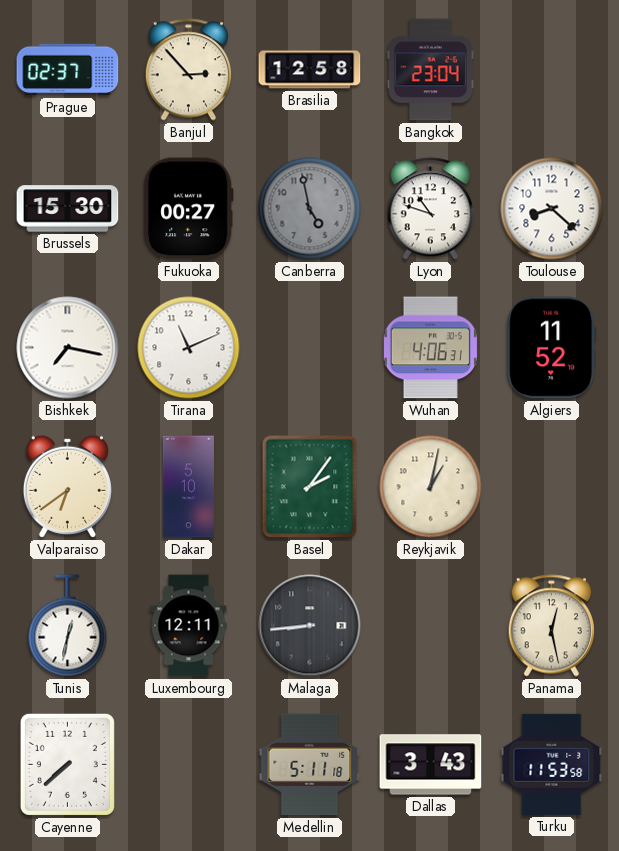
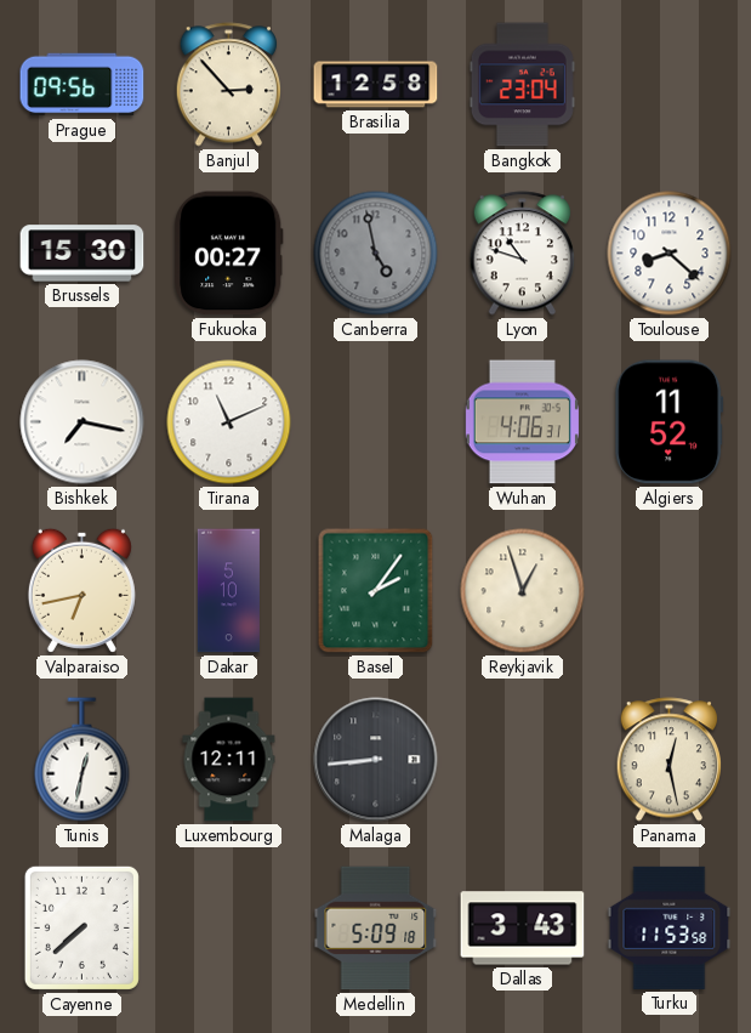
Prague: 02:37 -> 09:56
Valparaiso: 6:39 -> 6:43
Reykjavik: 1:02 -> 12:57
Medellin: 5:11 -> 5:09
